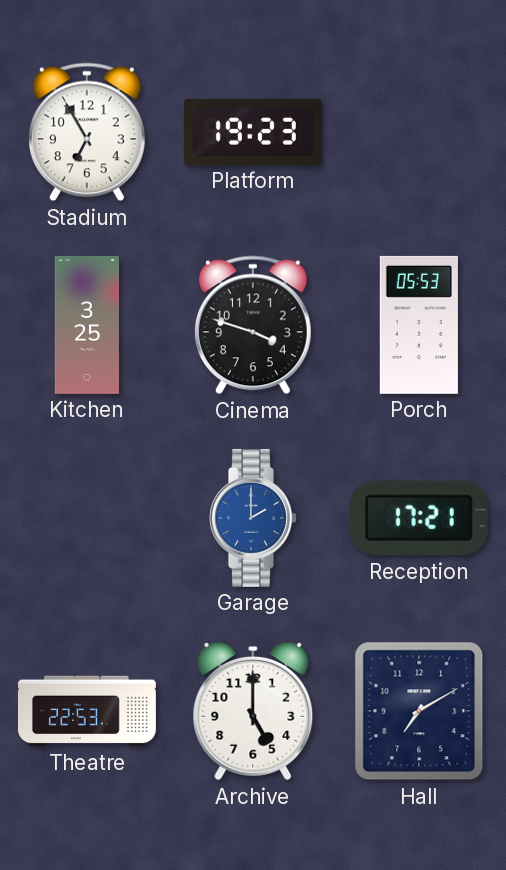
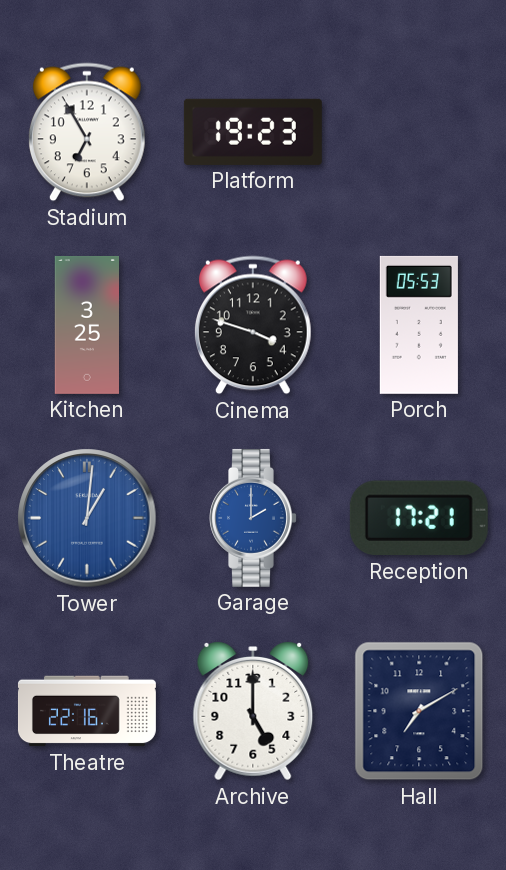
Tower: none -> 1:01
Theatre: 22:53 -> 22:16
